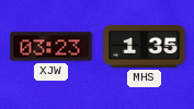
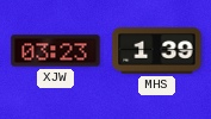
MHS: 1:35 -> 1:39
